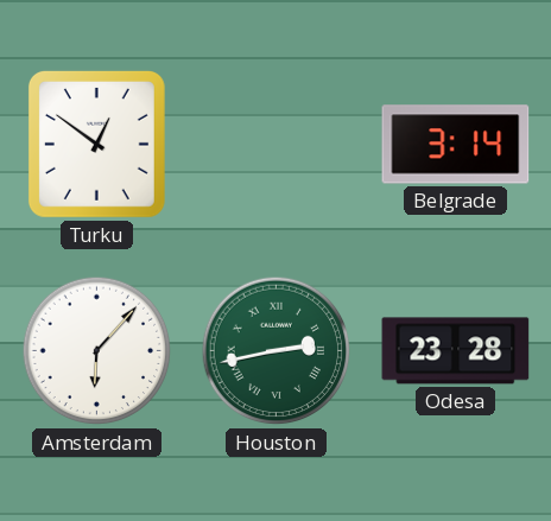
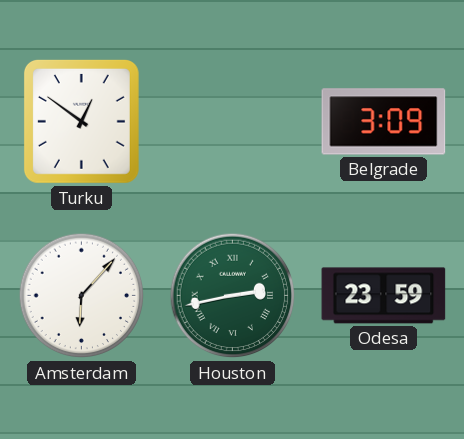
Belgrade: 3:14 -> 3:09
Odesa: 23:28 -> 23:59
